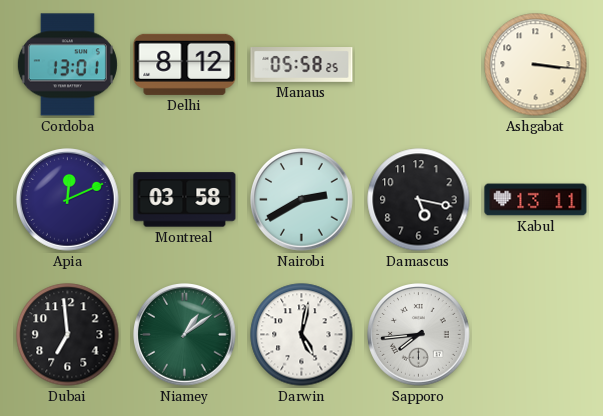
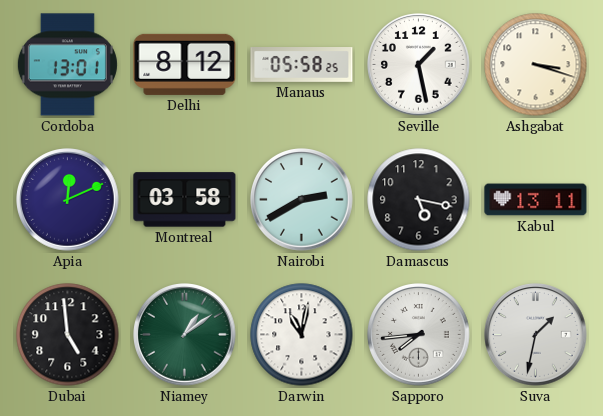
Seville: none -> 1:28
Ashgabat: 3:16 -> 3:18
Dubai: 6:59 -> 4:59
Darwin: 5:02 -> 11:02
Suva: none -> 1:32
